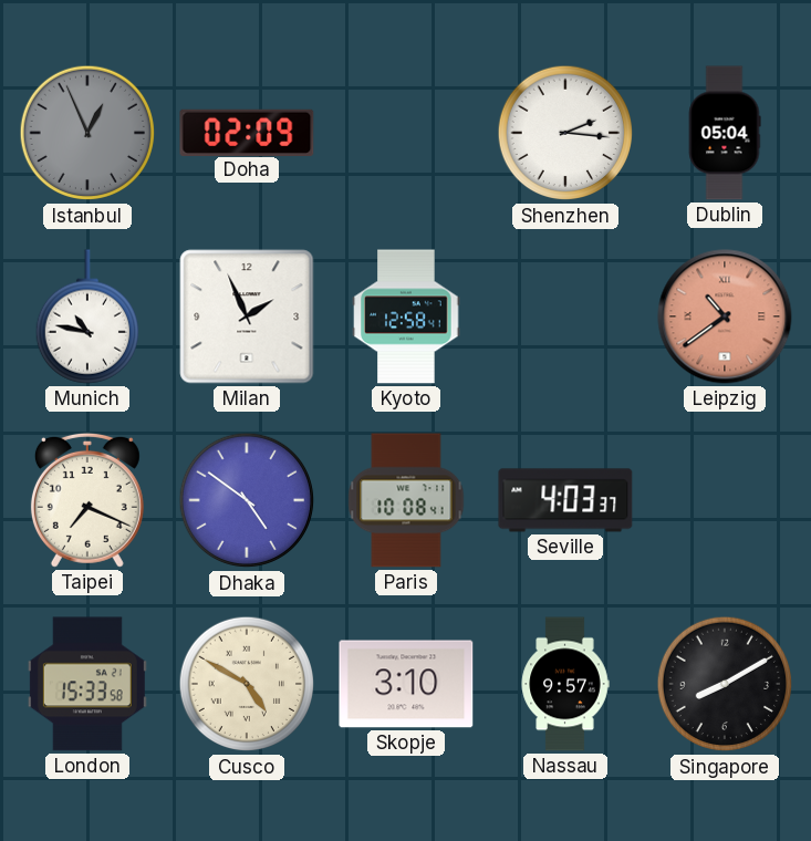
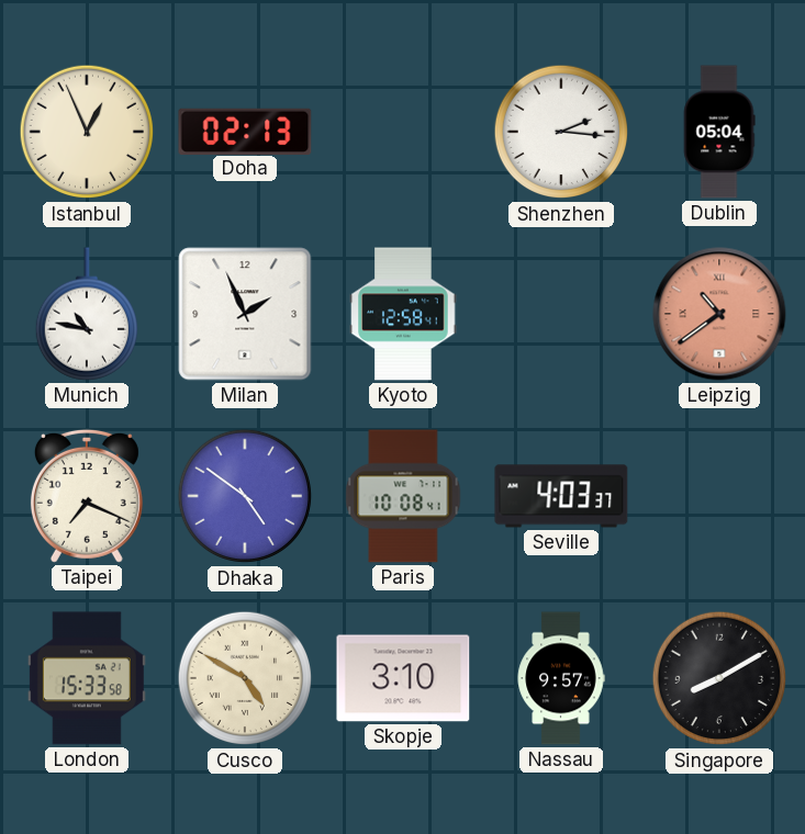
Istanbul dial: grey -> cream
Doha: 02:09 -> 02:13
